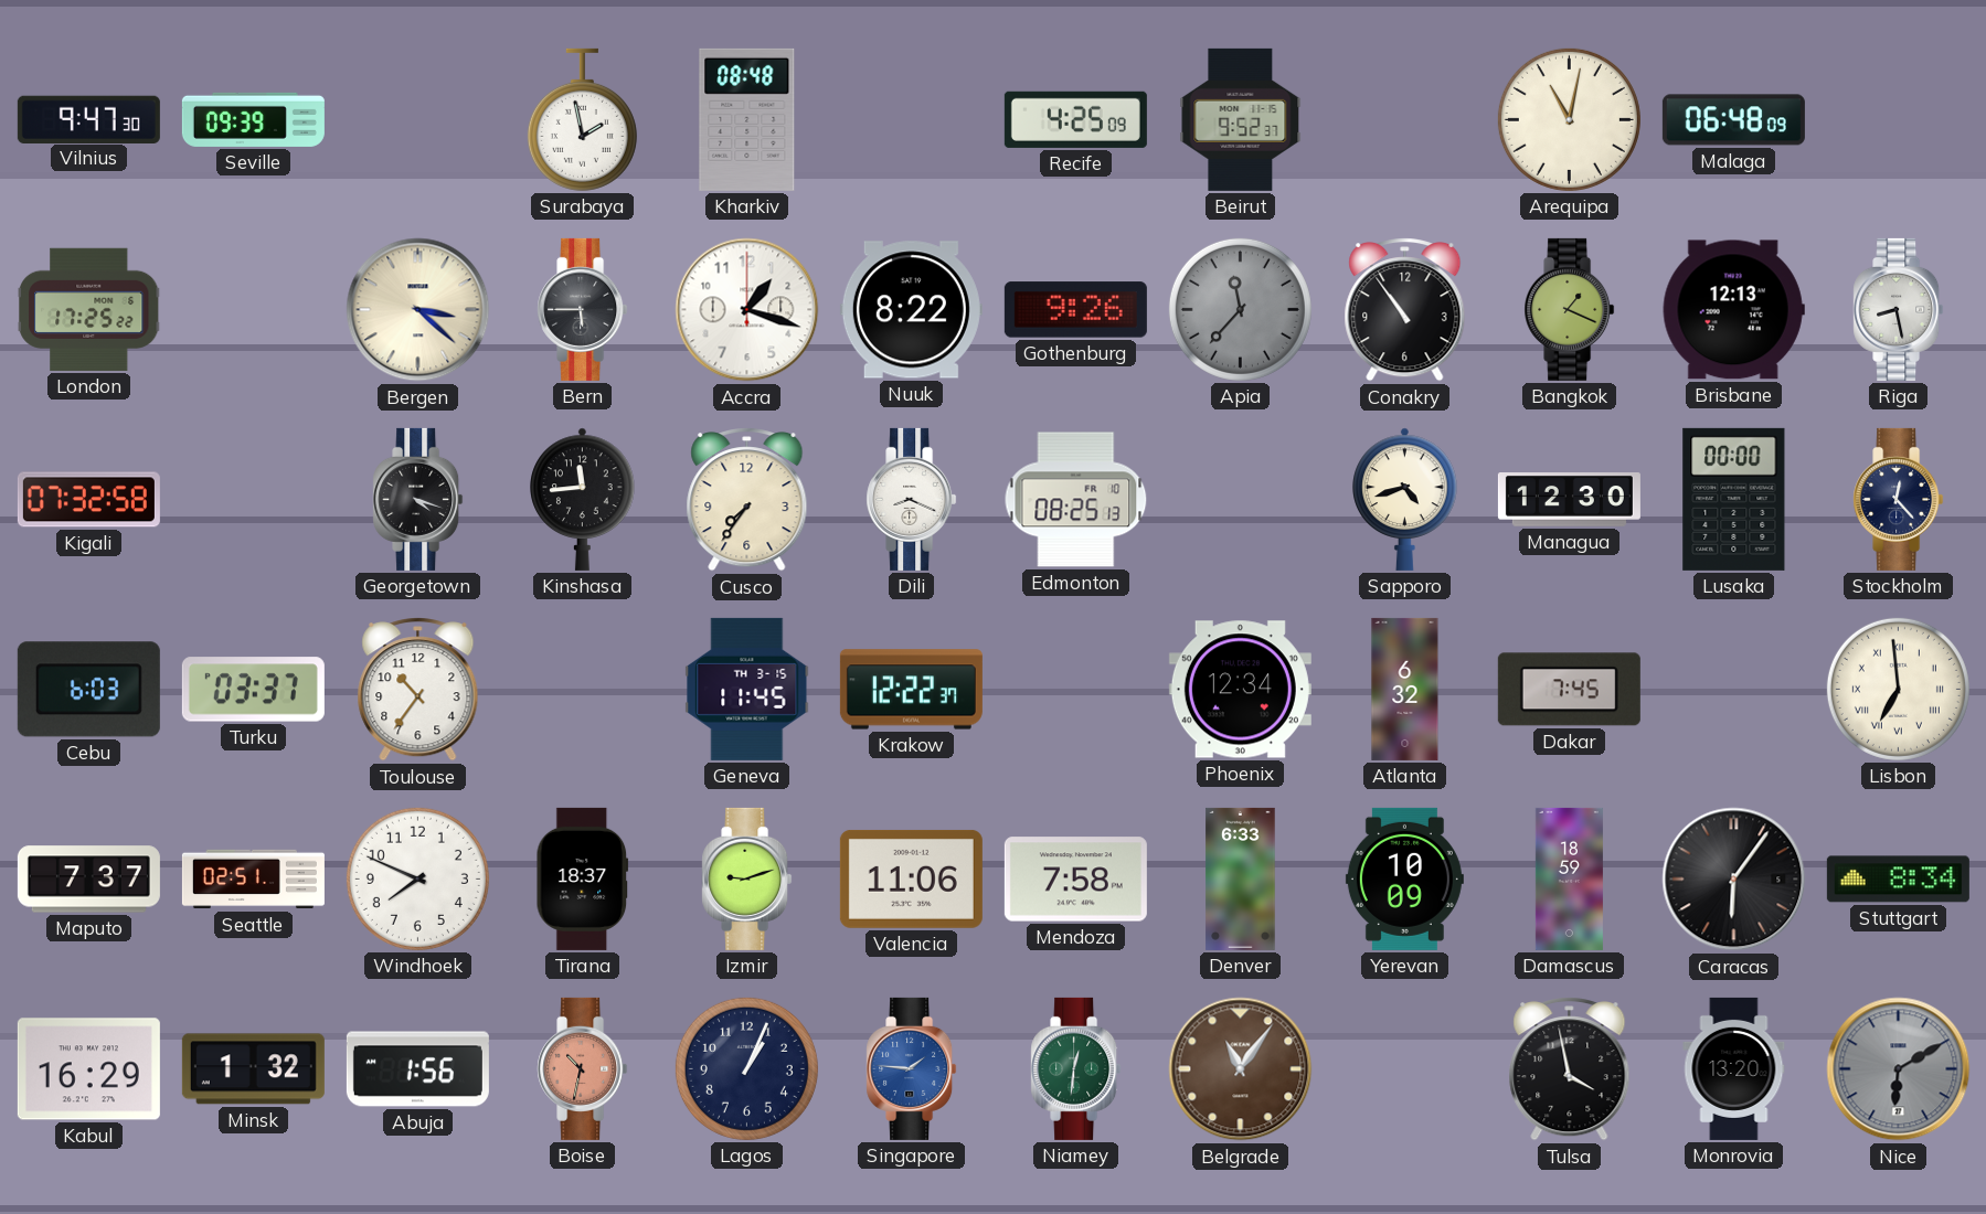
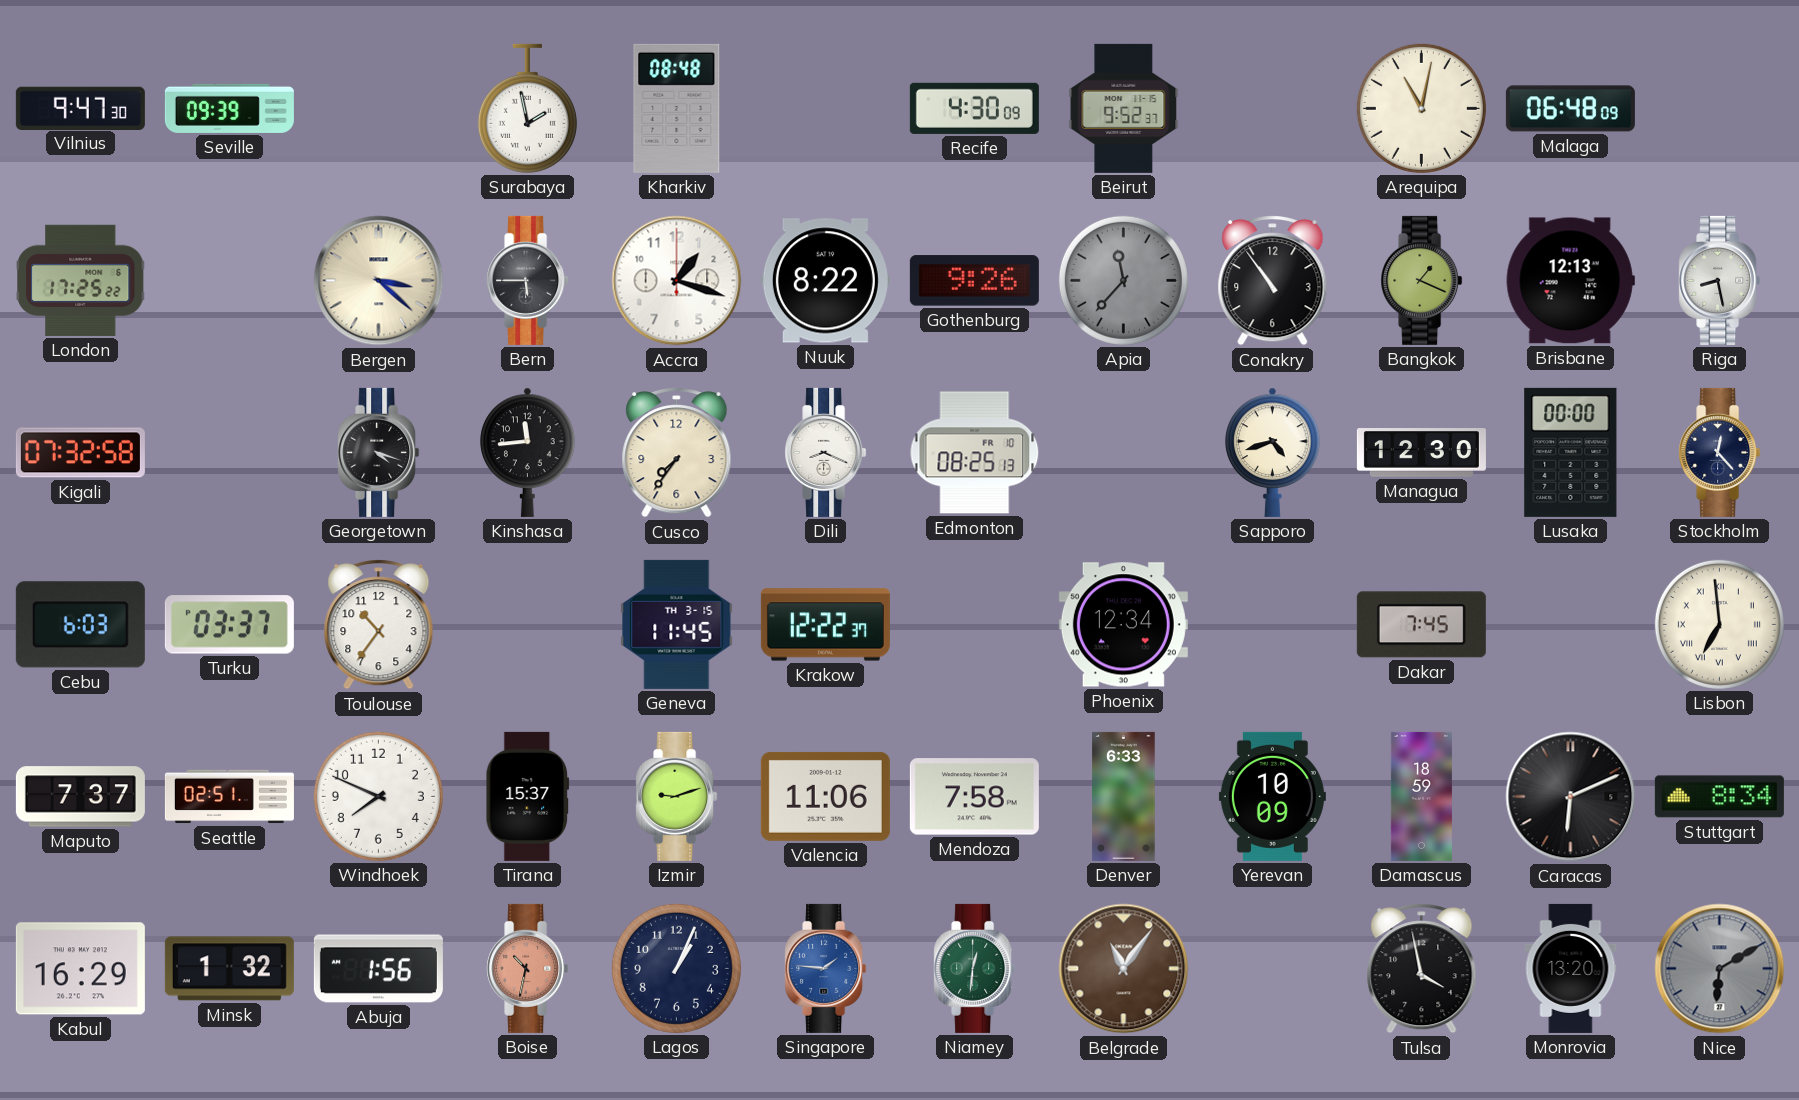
Recife: 4:25 -> 4:30
Atlanta: 6:32 -> none
Tirana: 18:37 -> 15:37
Caracas: 6:06 -> 6:11
